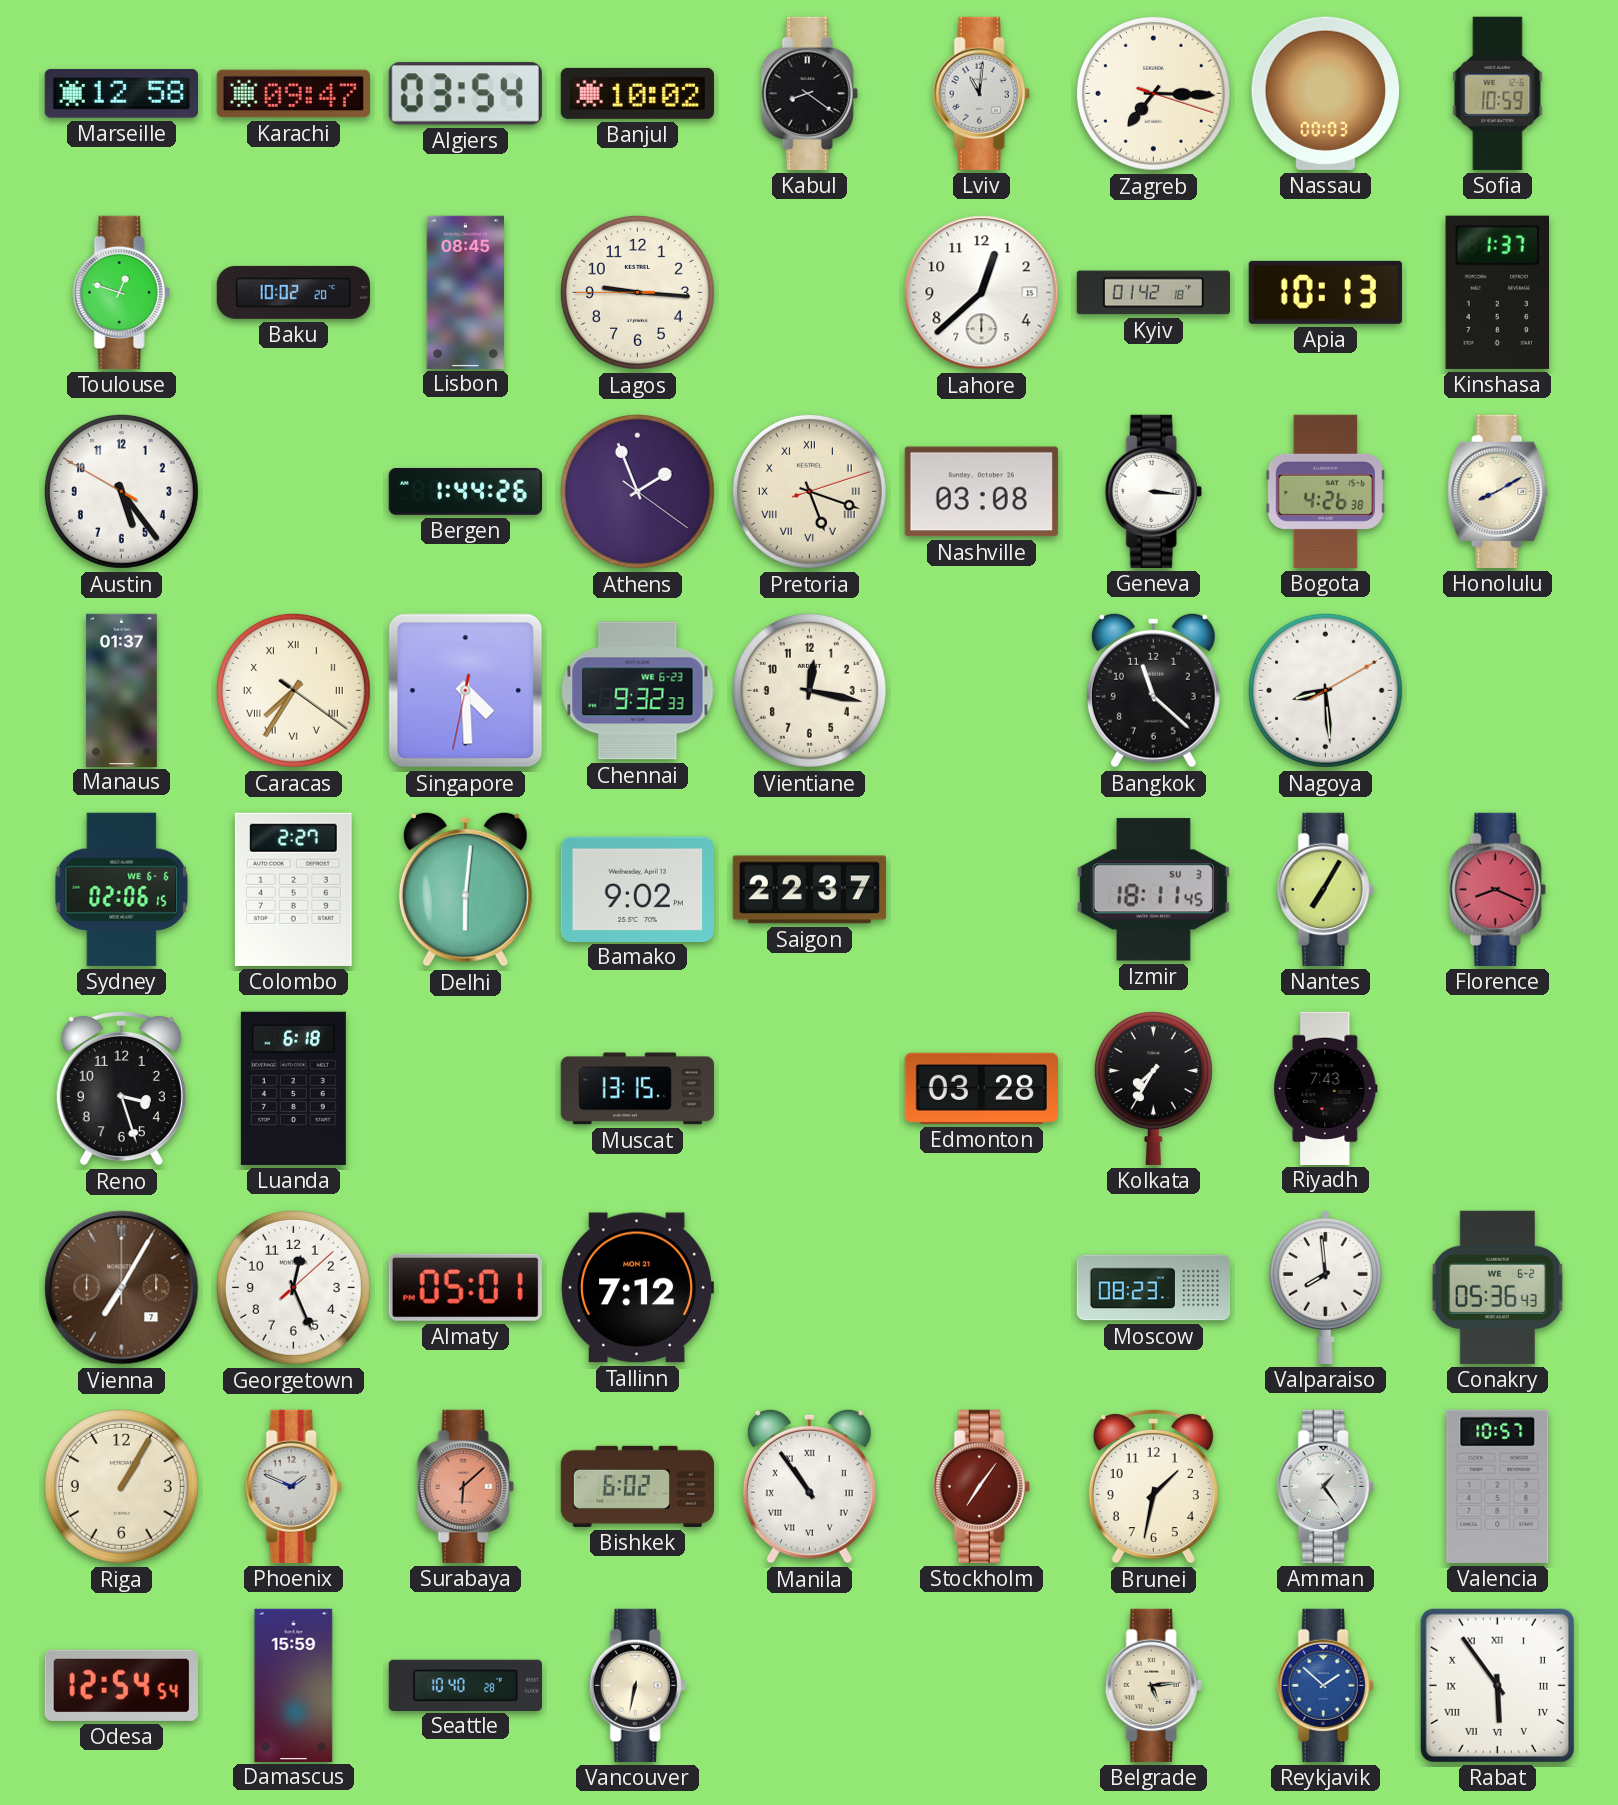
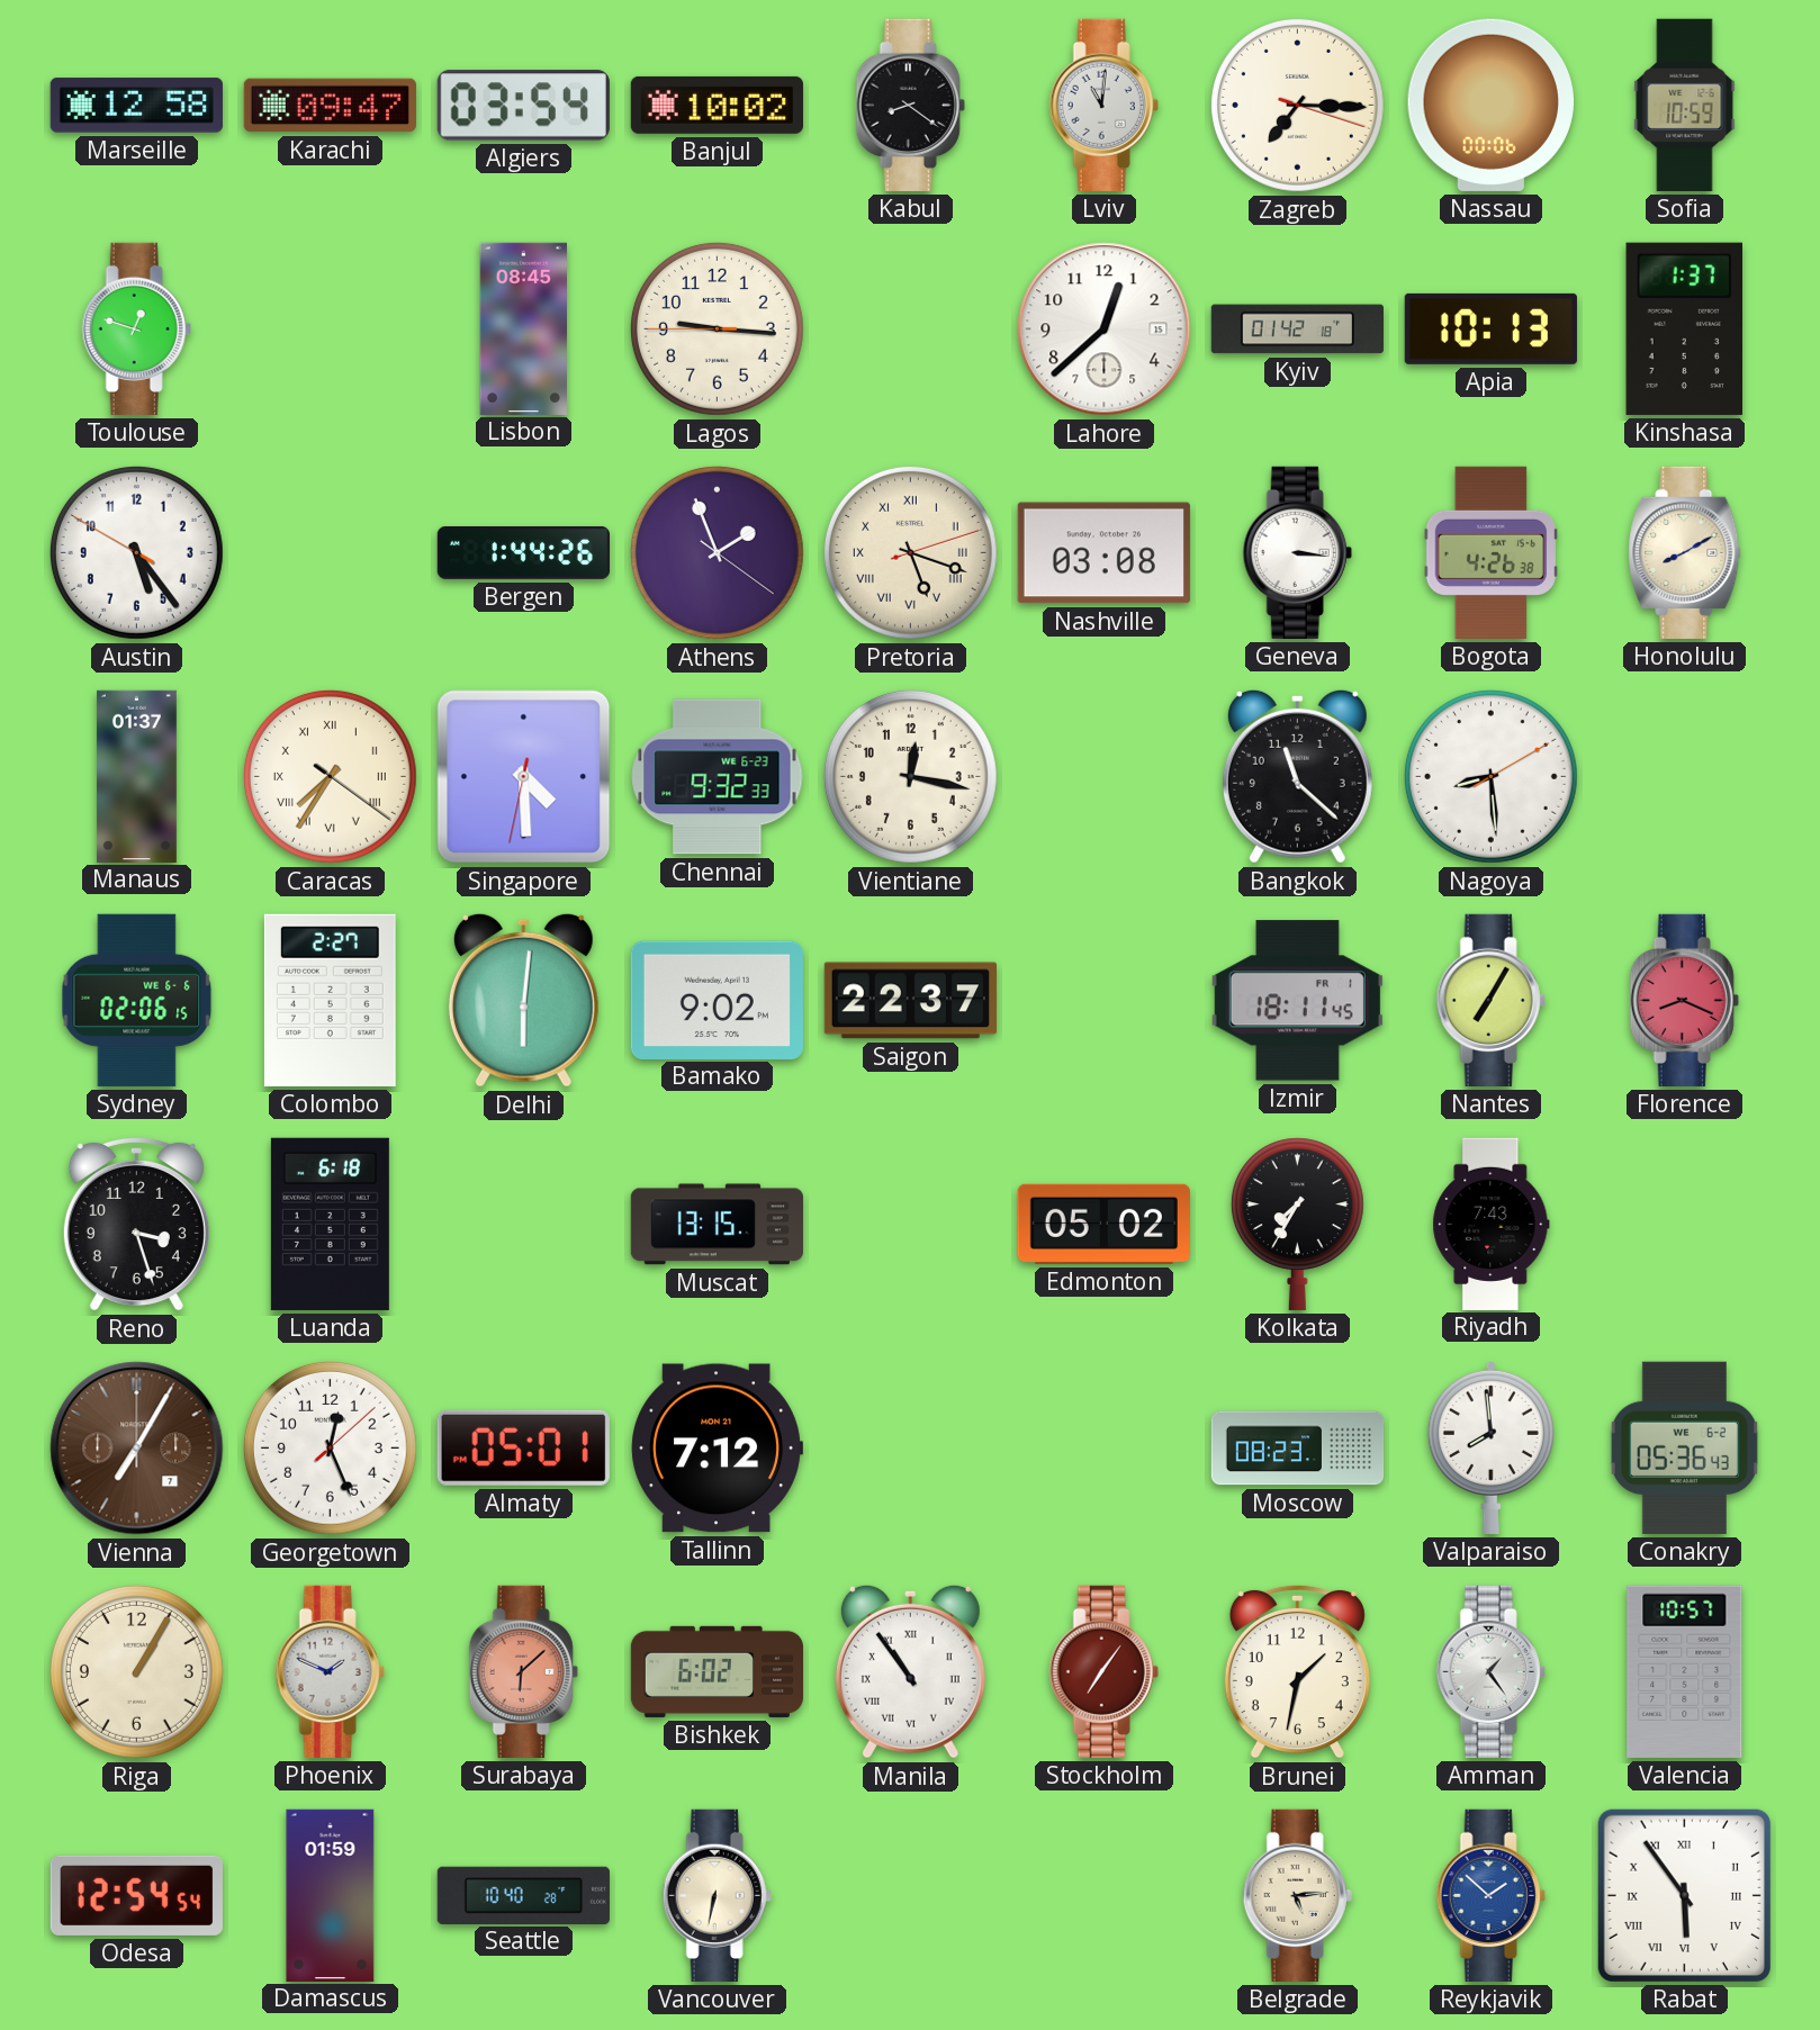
Nassau: 00:03 -> 00:06
Baku: 10:02 -> none
Izmir date: SU 3 -> FR 1
Edmonton: 03:28 -> 05:02
Damascus: 15:59 -> 01:59
